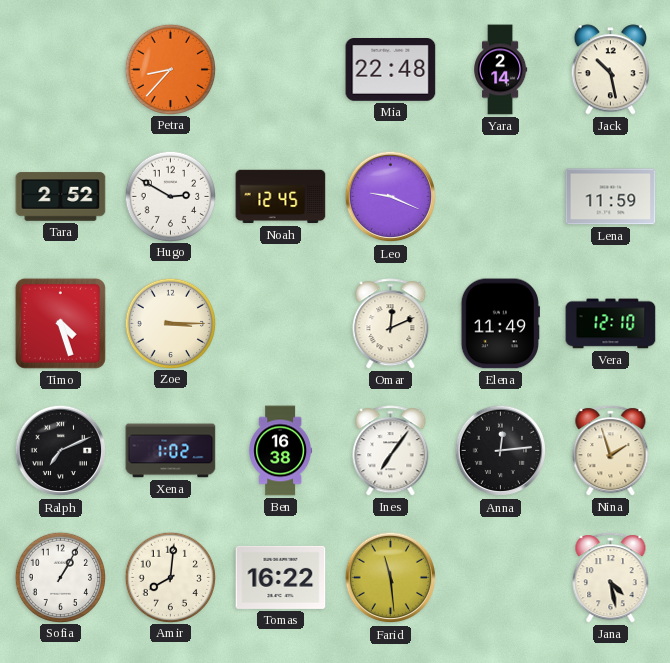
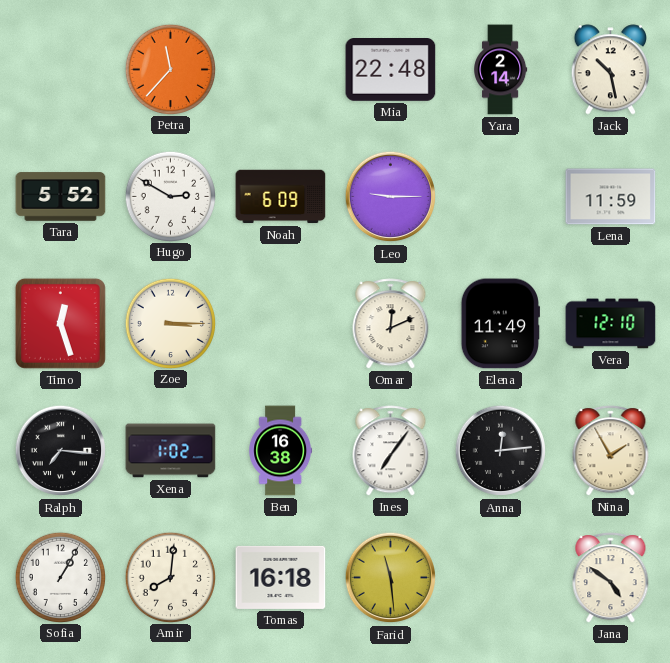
Petra: 8:37 -> 11:37
Tara: 2:52 -> 5:52
Noah: 12:45 -> 6:09
Leo: 9:19 -> 9:15
Timo: 4:27 -> 12:27
Ralph: 7:11 -> 7:16
Nina: 1:57 -> 1:55
Tomas: 16:22 -> 16:18
Jana: 4:28 -> 4:51
